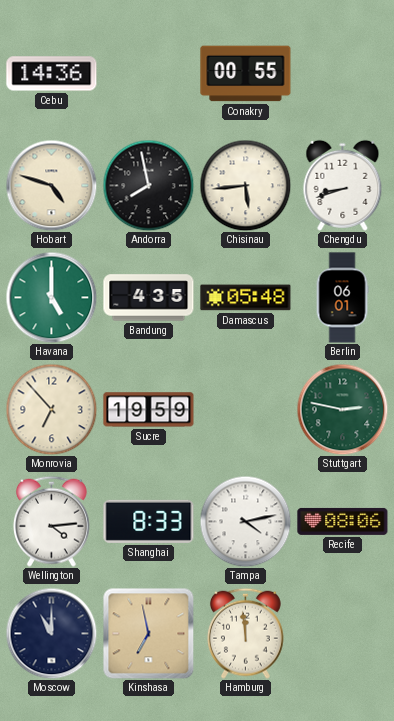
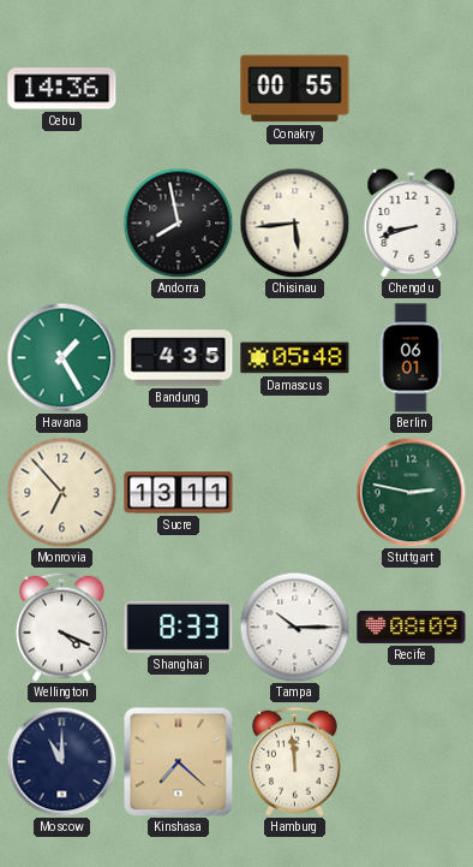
Hobart: 4:48 -> none
Havana: 5:00 -> 1:25
Sucre: 19:59 -> 13:11
Wellington: 4:14 -> 4:19
Tampa: 4:13 -> 10:15
Recife: 08:06 -> 08:09
Kinshasa: 6:58 -> 7:22
